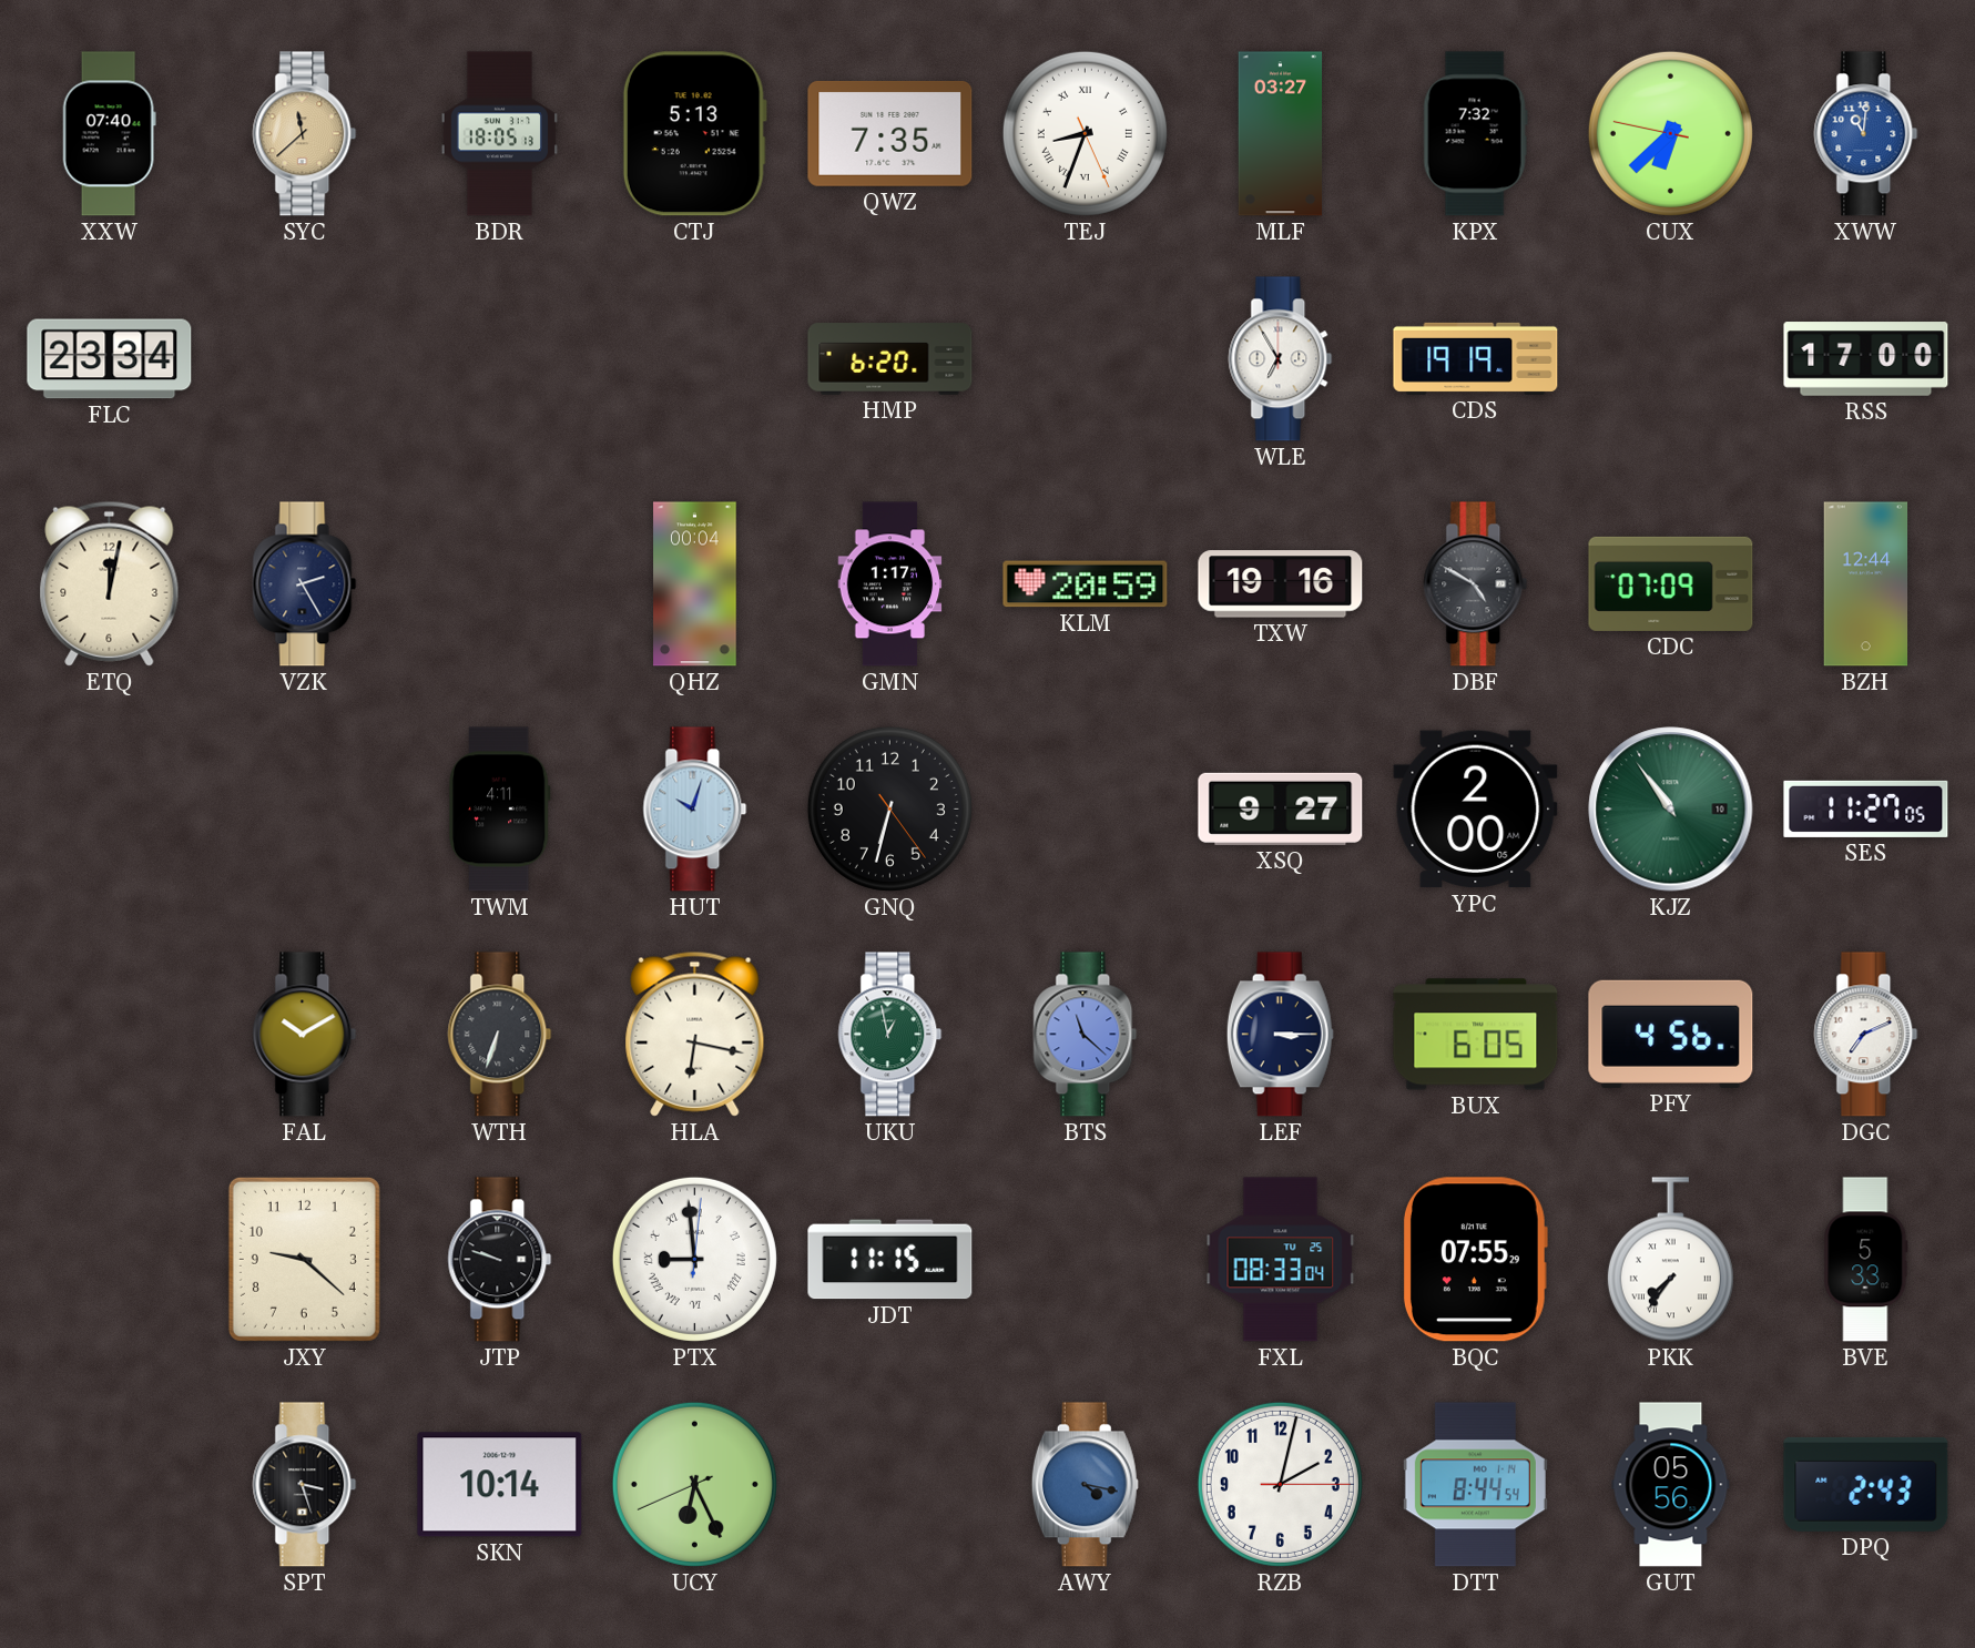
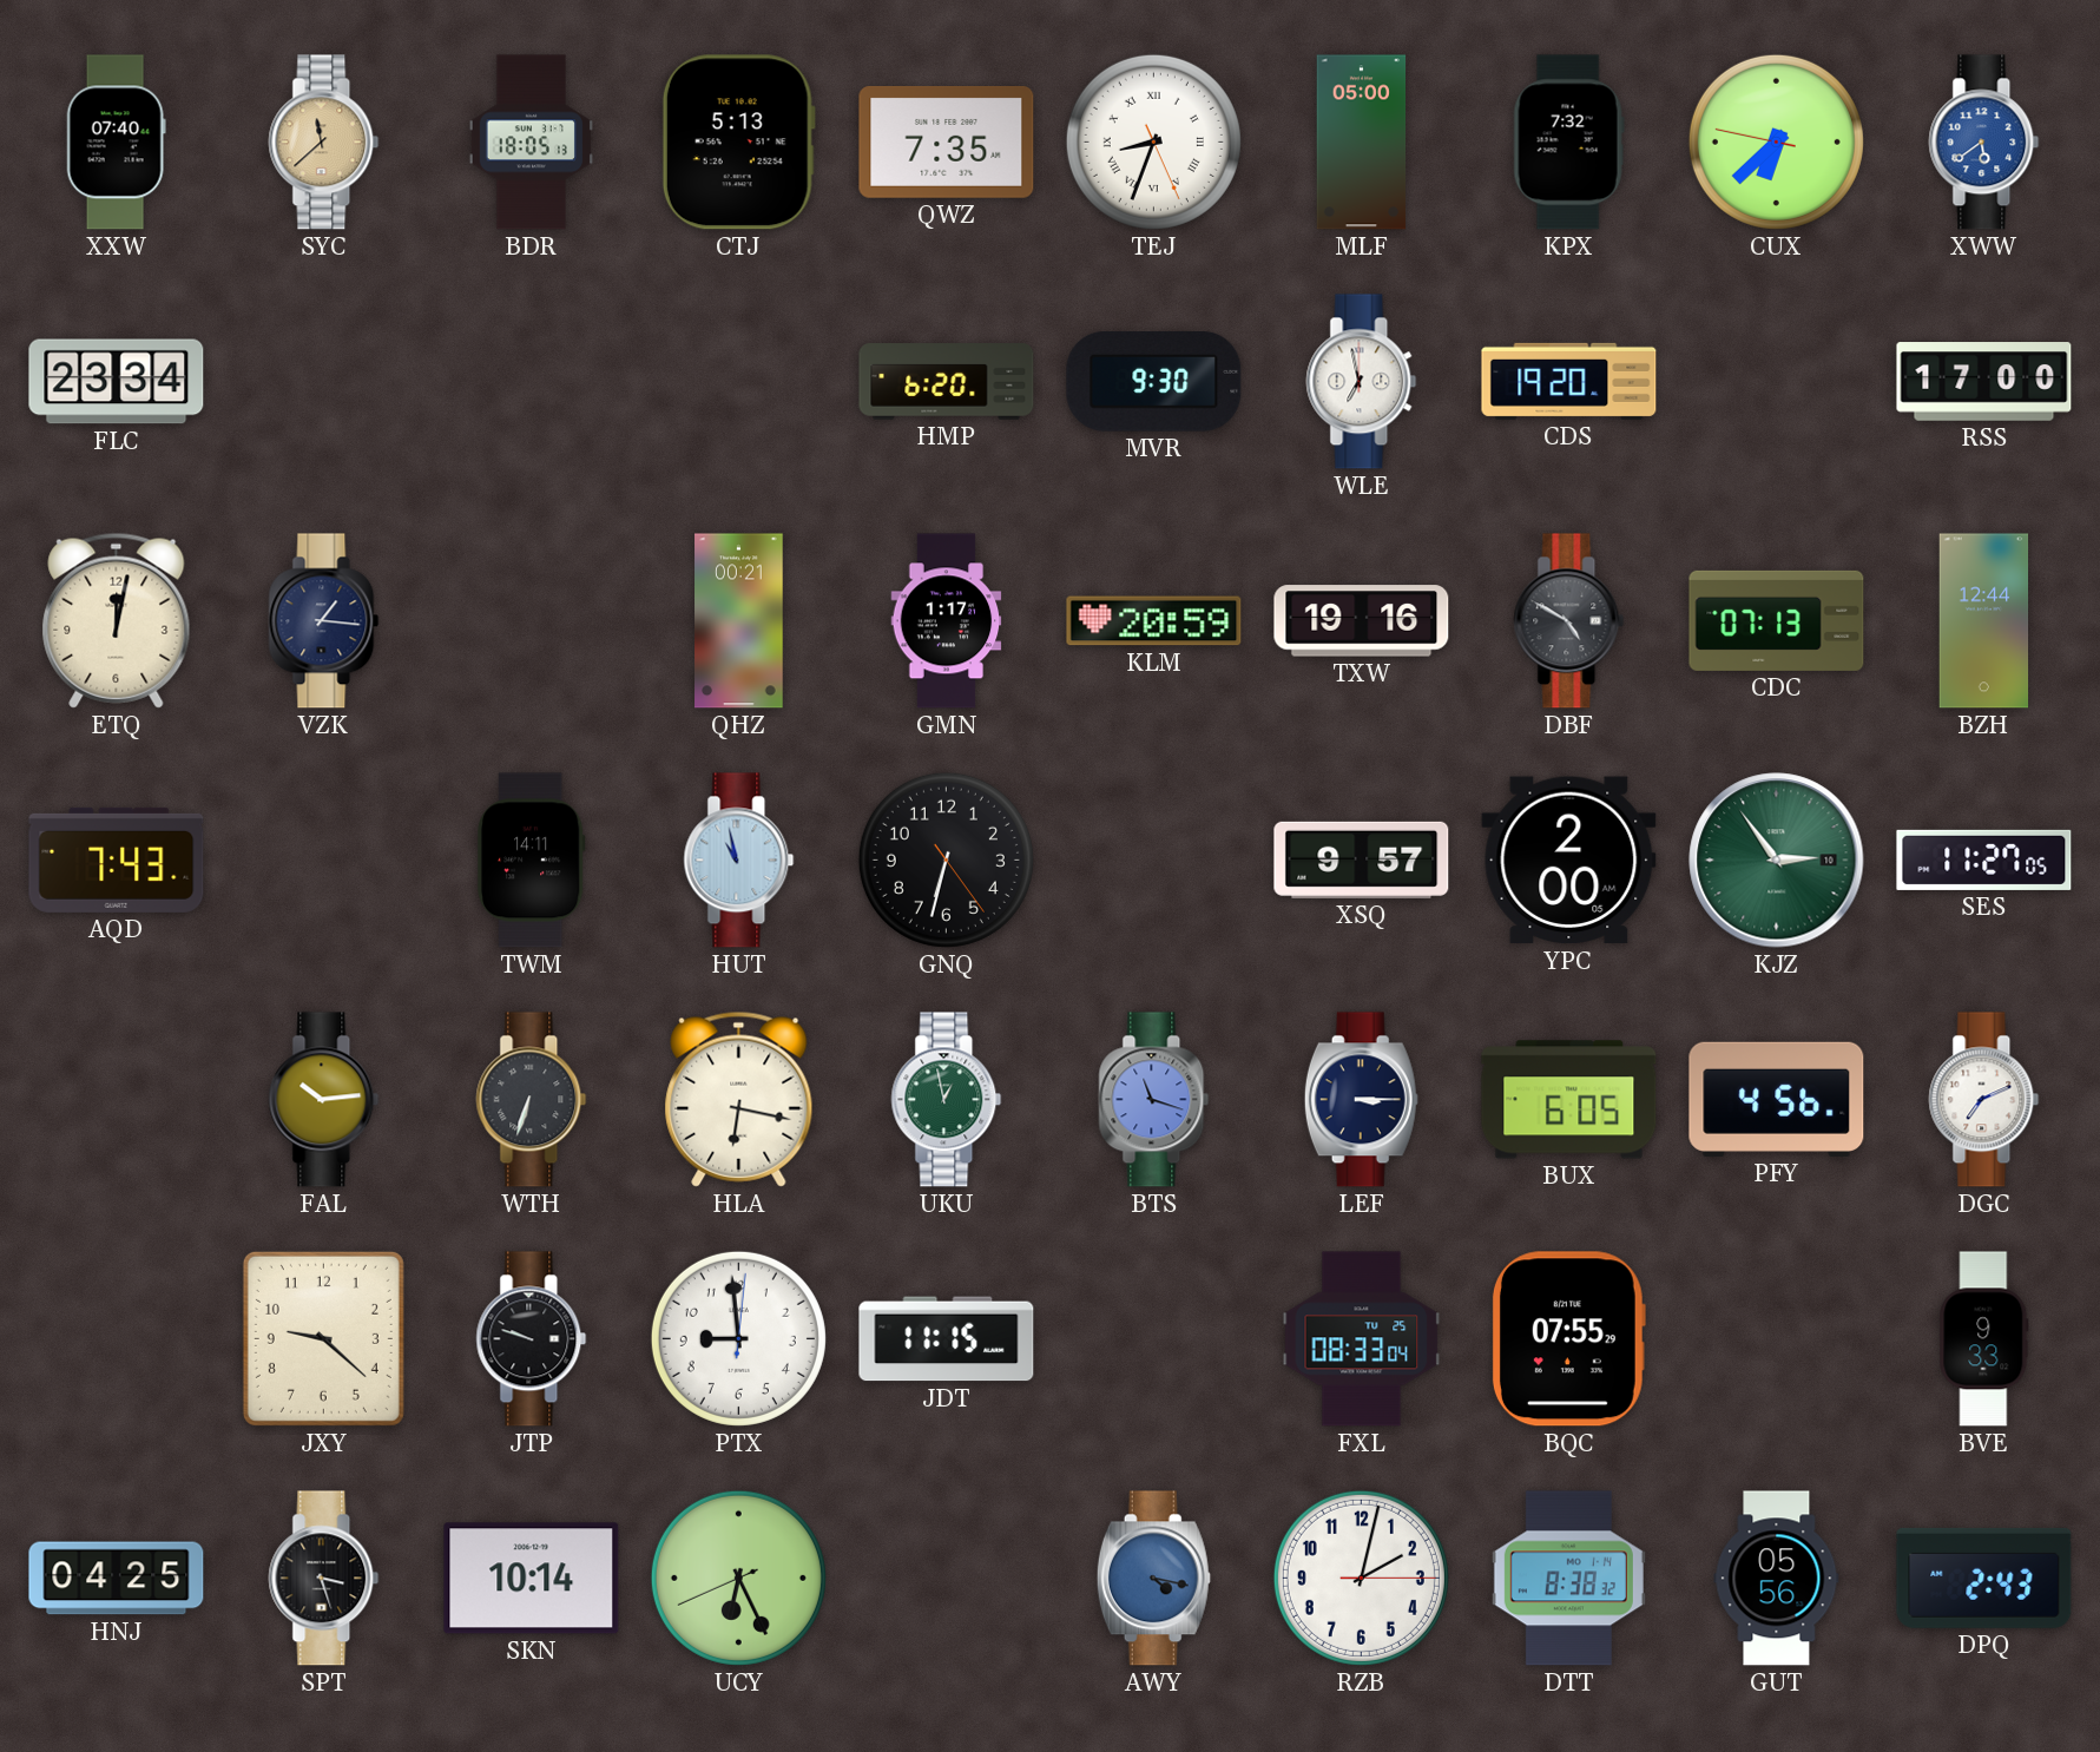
MLF: 03:27 -> 05:00
XWW: 11:01 -> 5:39
MVR: none -> 9:30
WLE: 6:55 -> 6:58
CDS: 19:19 -> 19:20
VZK: 2:25 -> 1:16
QHZ: 00:04 -> 00:21
CDC: 07:09 -> 07:13
AQD: none -> 7:43
TWM: 4:11 -> 14:11
HUT: 10:03 -> 10:58
XSQ: 9:27 -> 9:57
KJZ: 10:54 -> 2:54
FAL: 10:10 -> 10:14
BTS: 11:22 -> 11:18
PTX numerals: Roman -> Arabic
PKK: 7:36 -> none
BVE: 5:33 -> 9:33
HNJ: none -> 04:25
DTT: 8:44 -> 8:38
